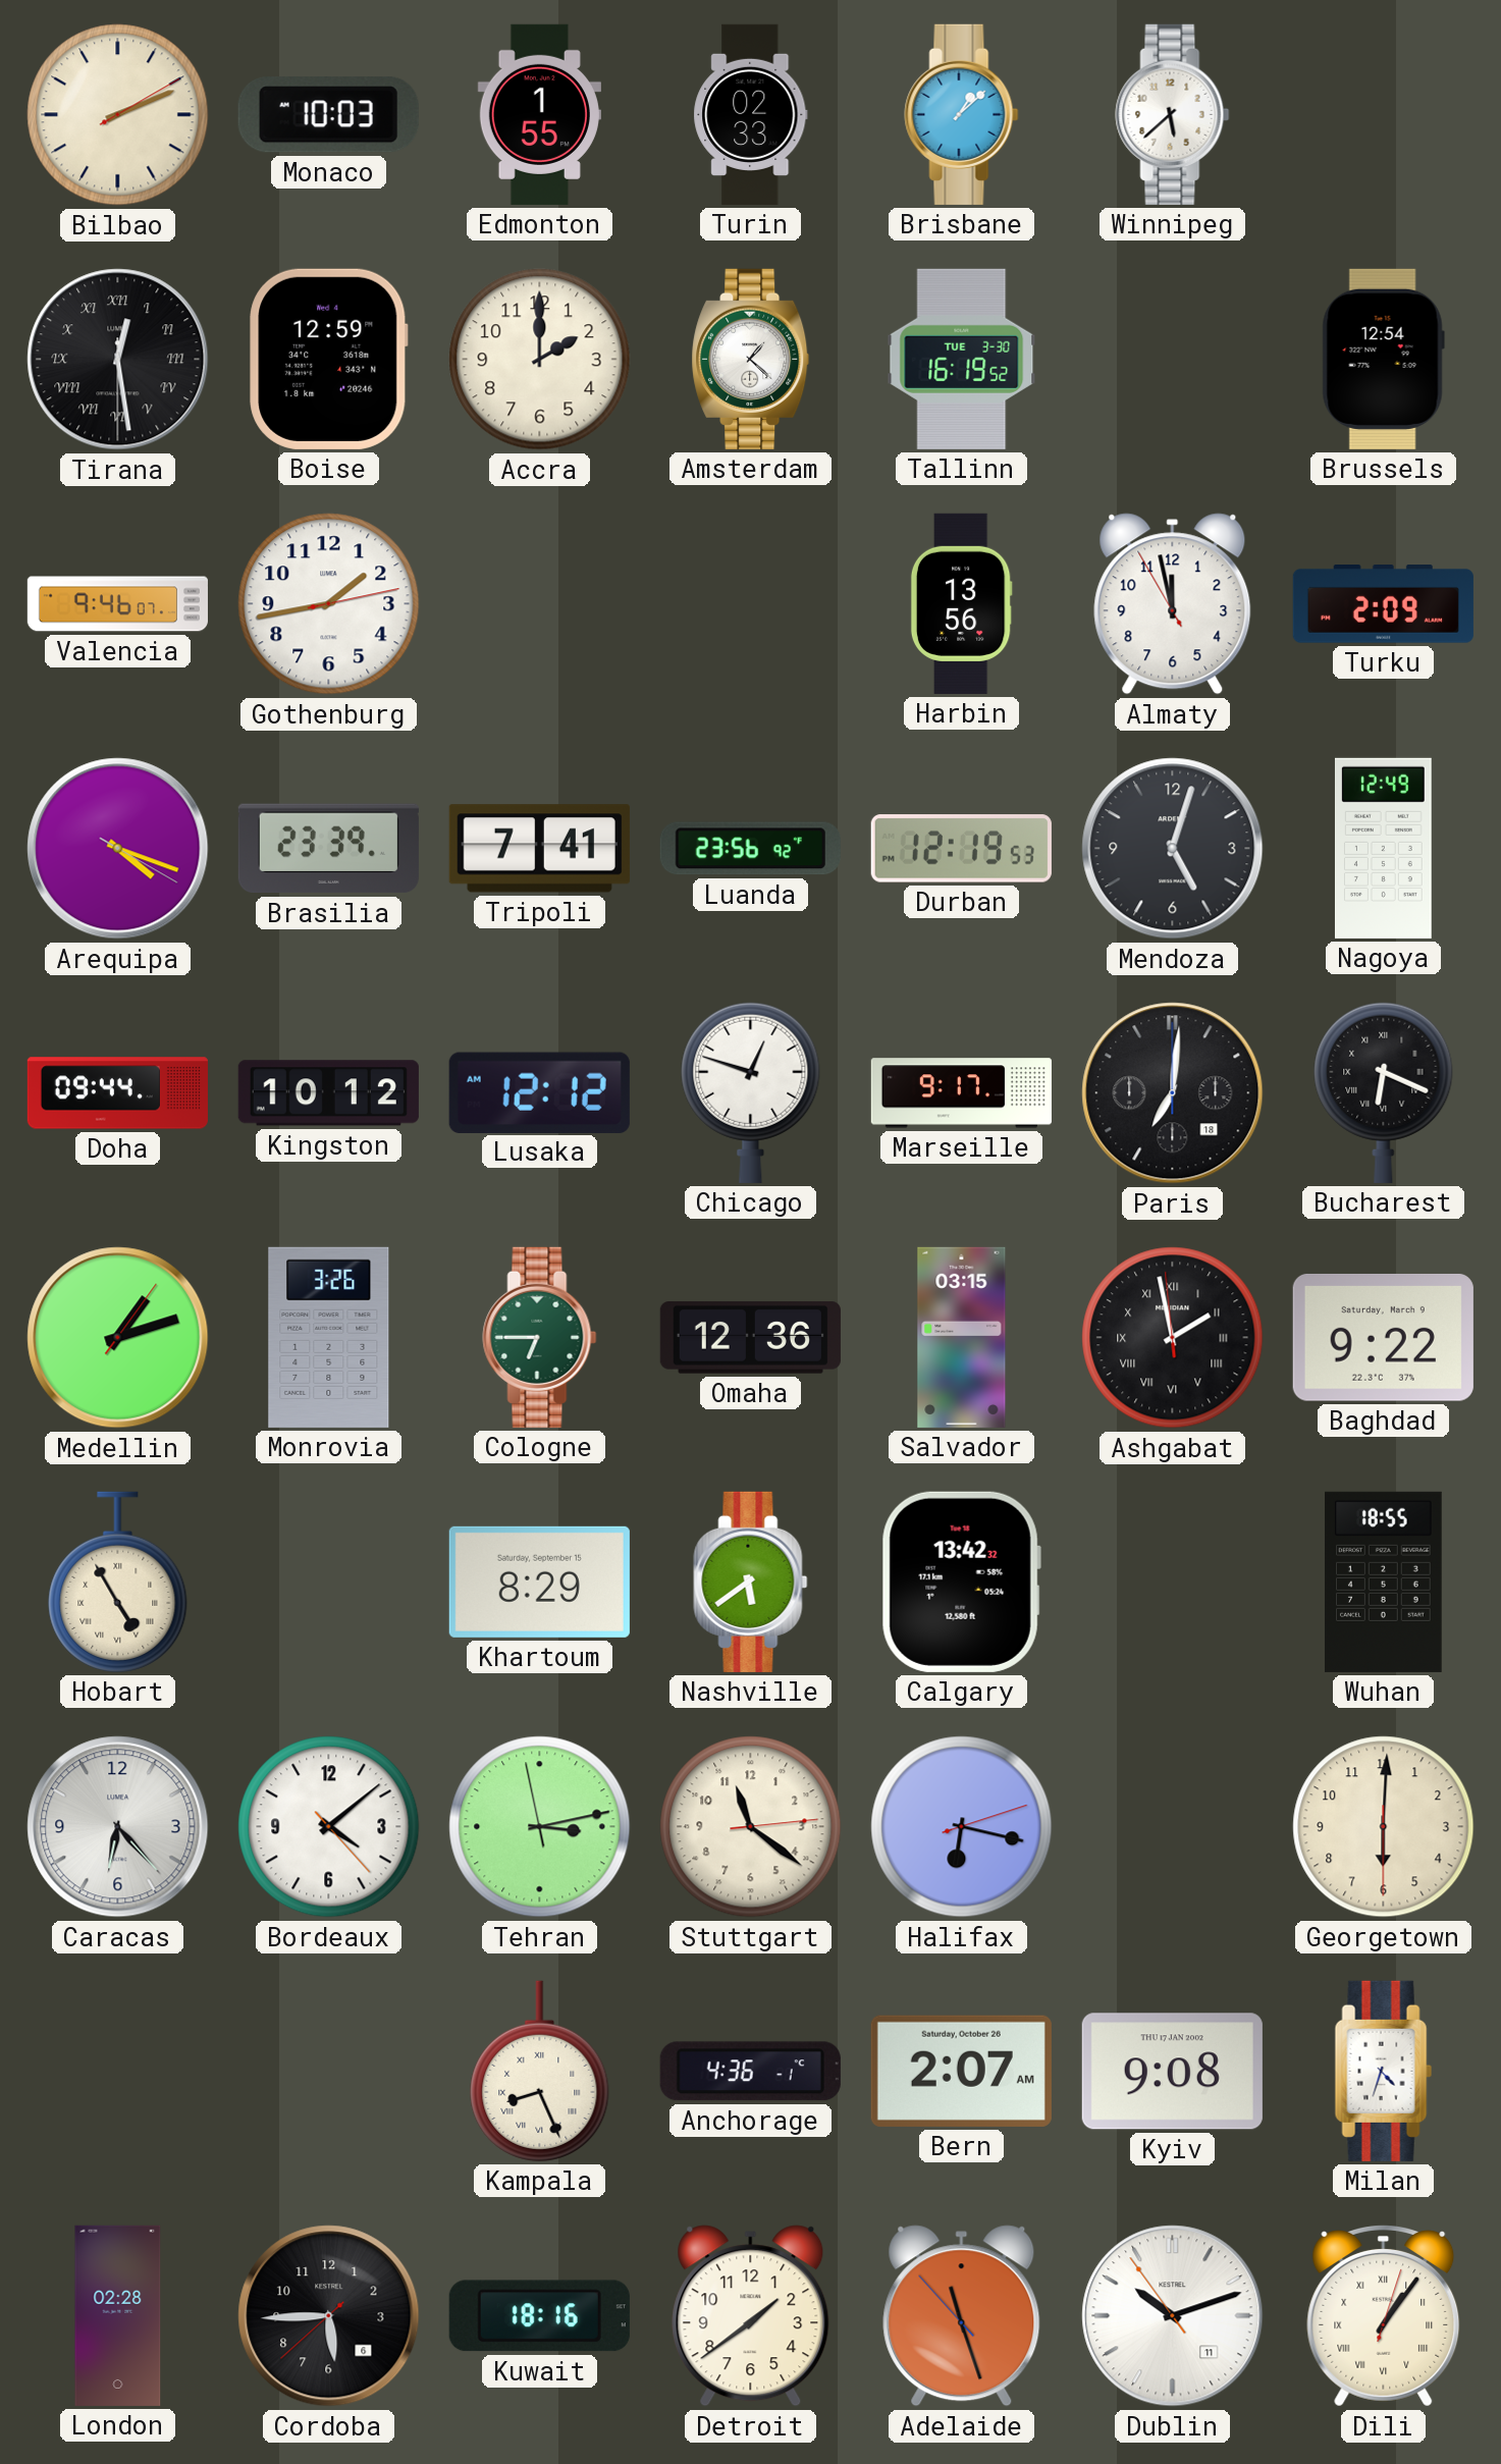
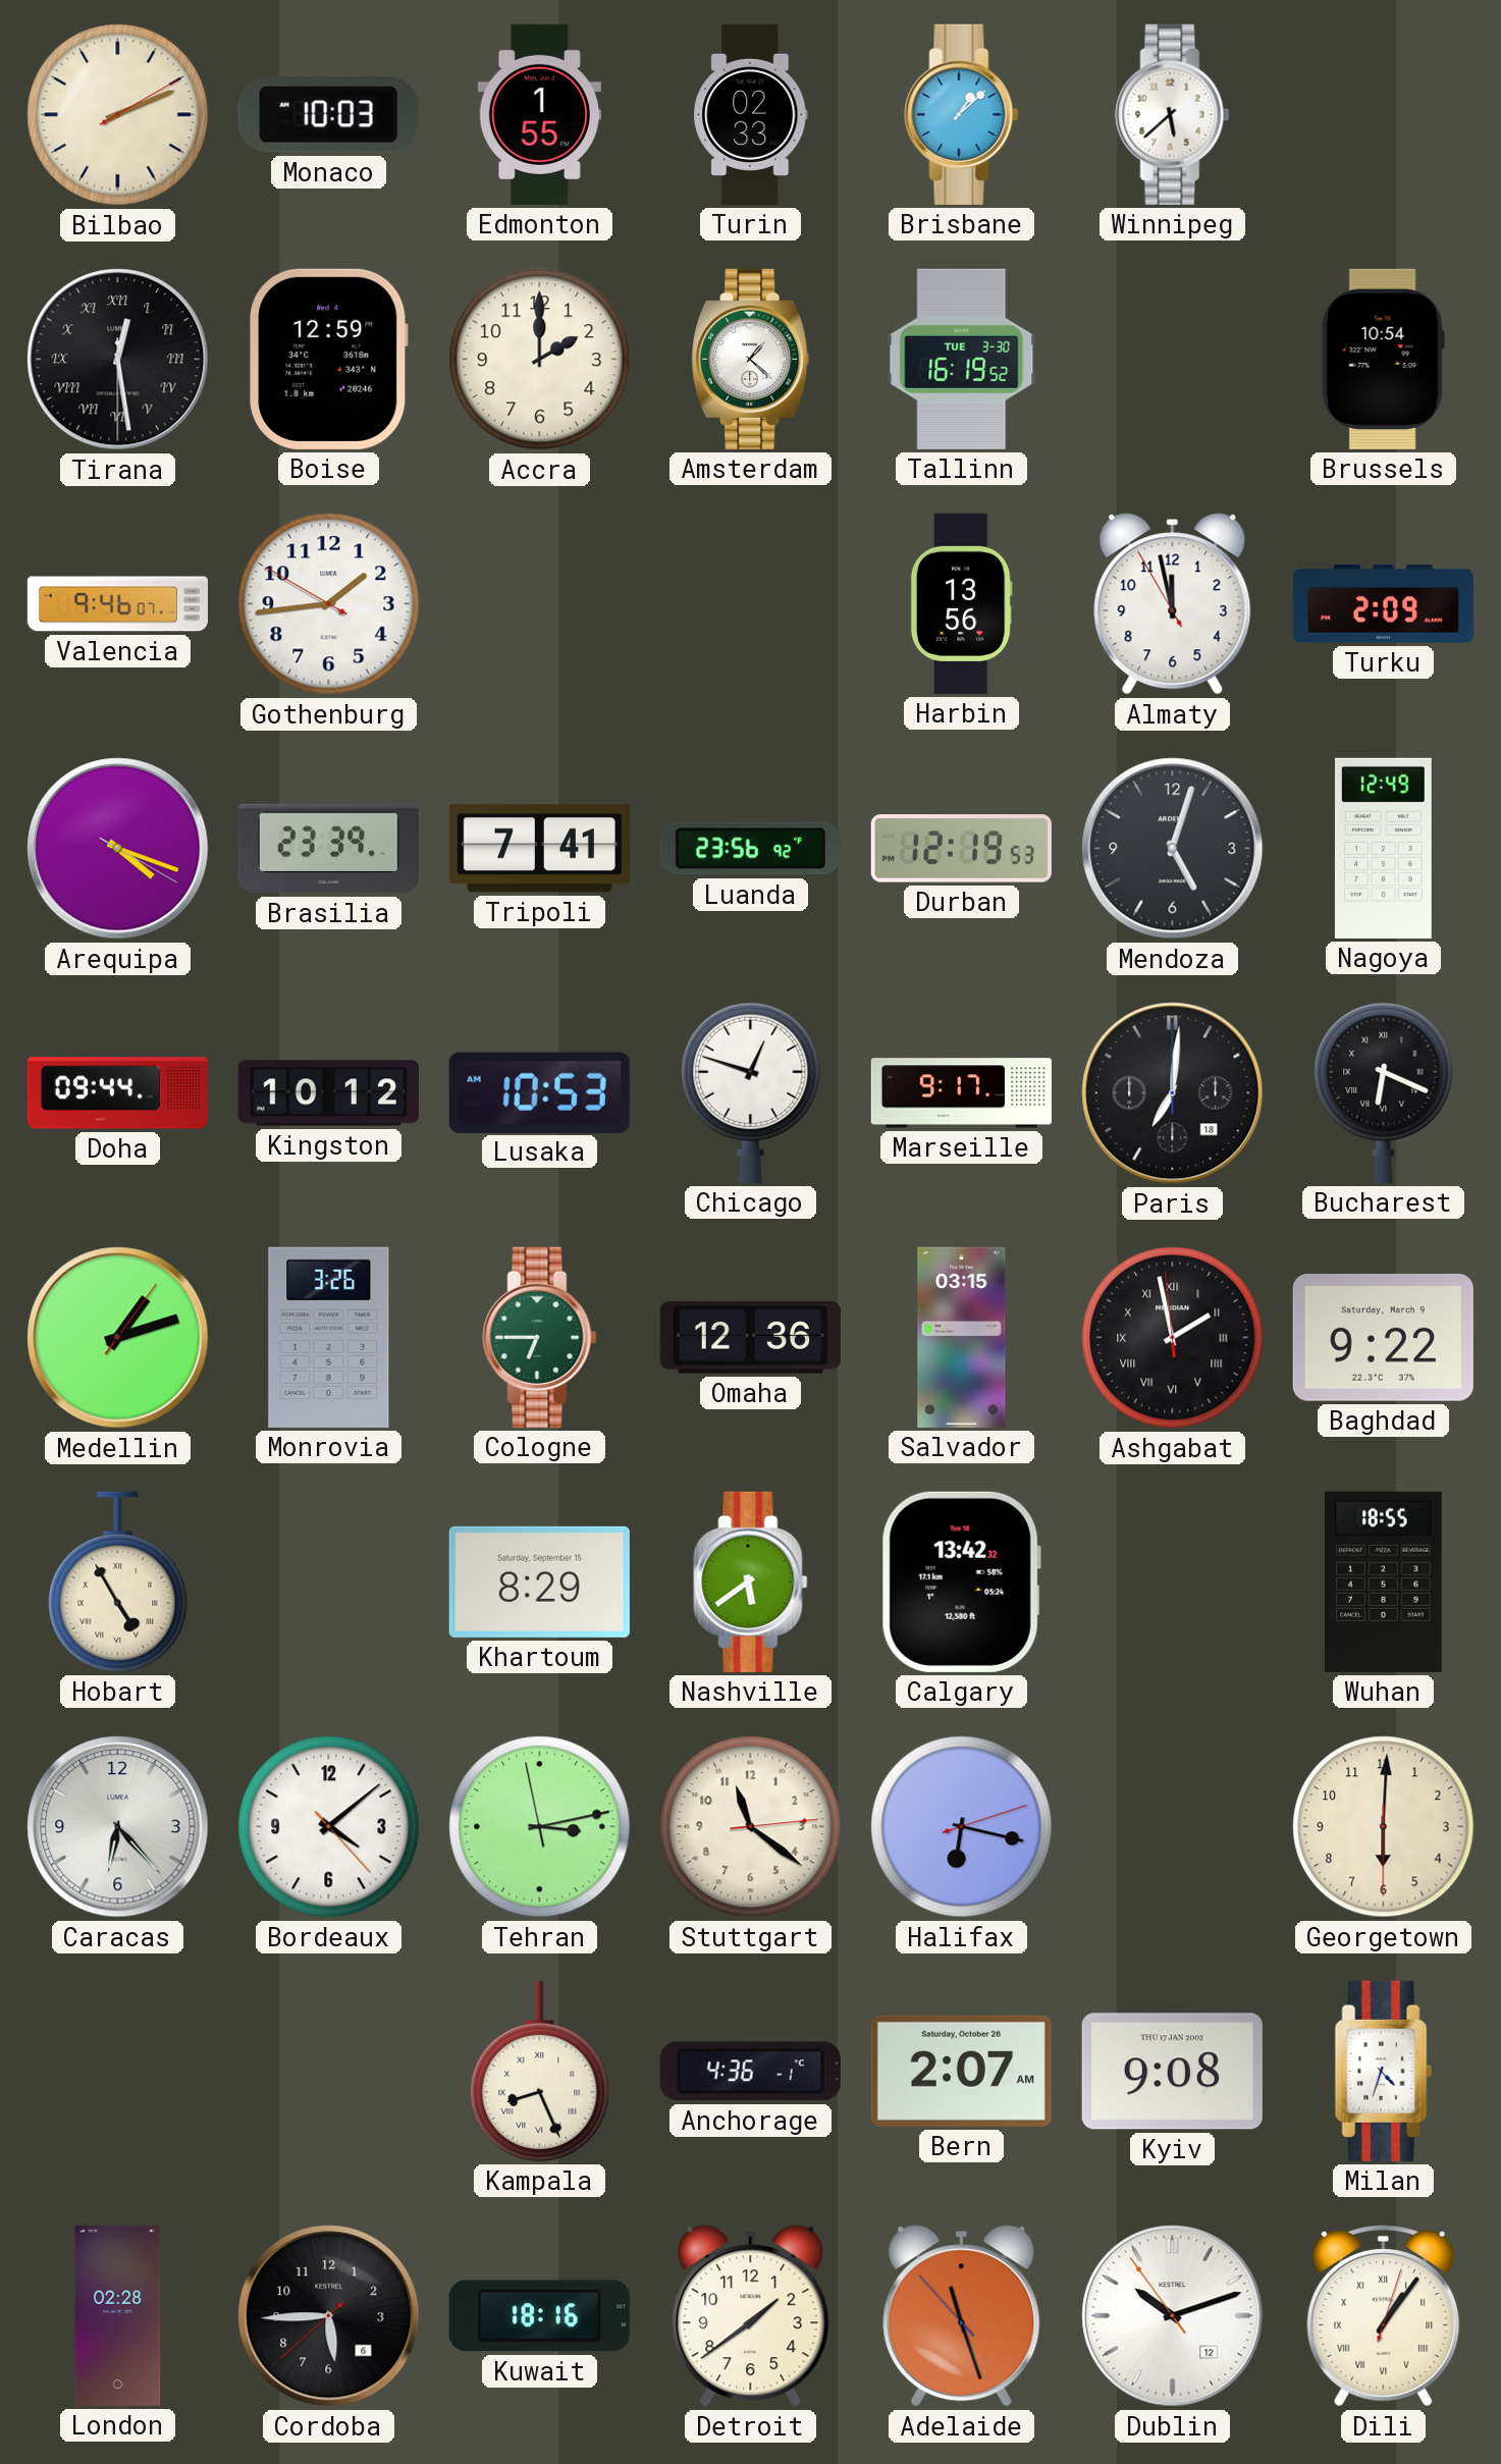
Brussels: 12:54 -> 10:54
Gothenburg: 1:43:13 -> 1:43:50
Lusaka: 12:12 -> 10:53
Dublin date: 11 -> 12
